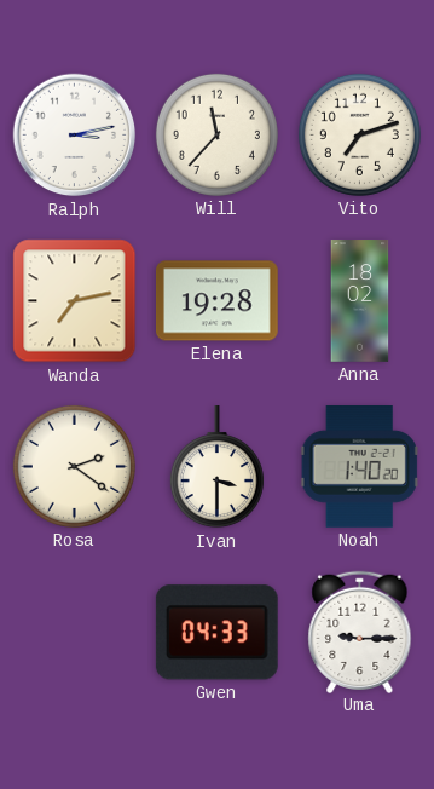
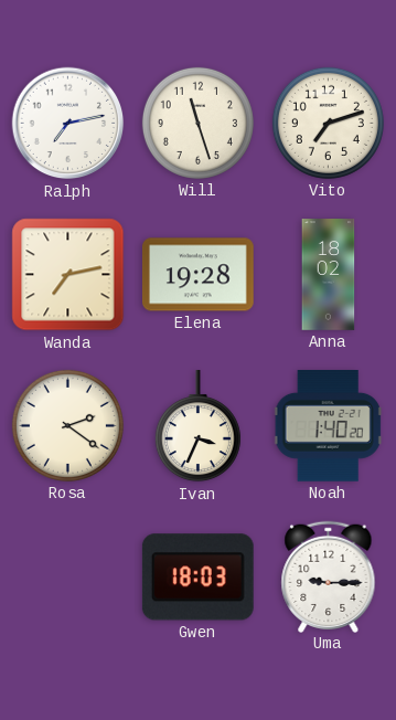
Ralph: 3:13 -> 7:13
Will: 11:37 -> 11:27
Ivan: 3:30 -> 3:34
Gwen: 04:33 -> 18:03
